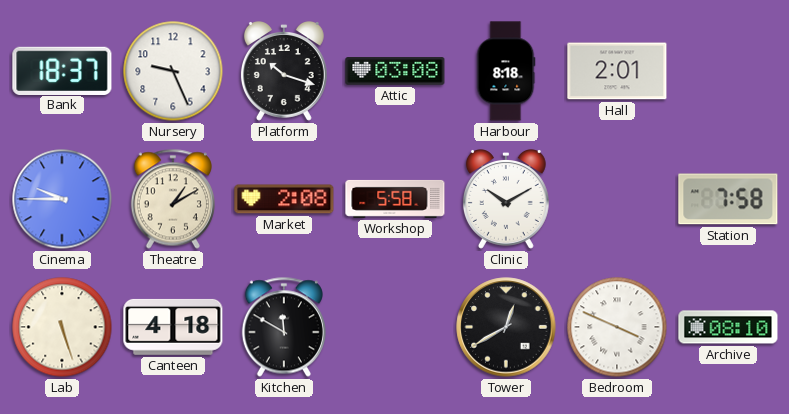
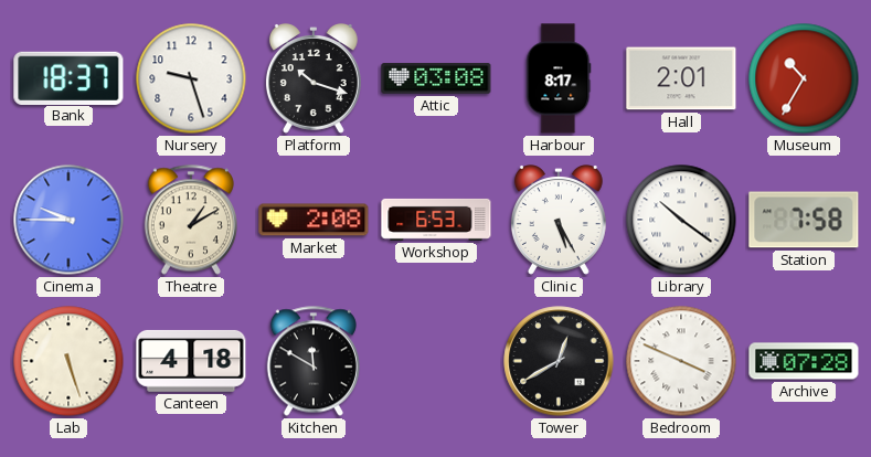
Nursery: 9:26 -> 9:27
Harbour: 8:18 -> 8:17
Museum: none -> 10:35
Workshop: 5:58 -> 6:53
Clinic: 10:10 -> 5:25
Library: none -> 10:21
Archive: 08:10 -> 07:28
